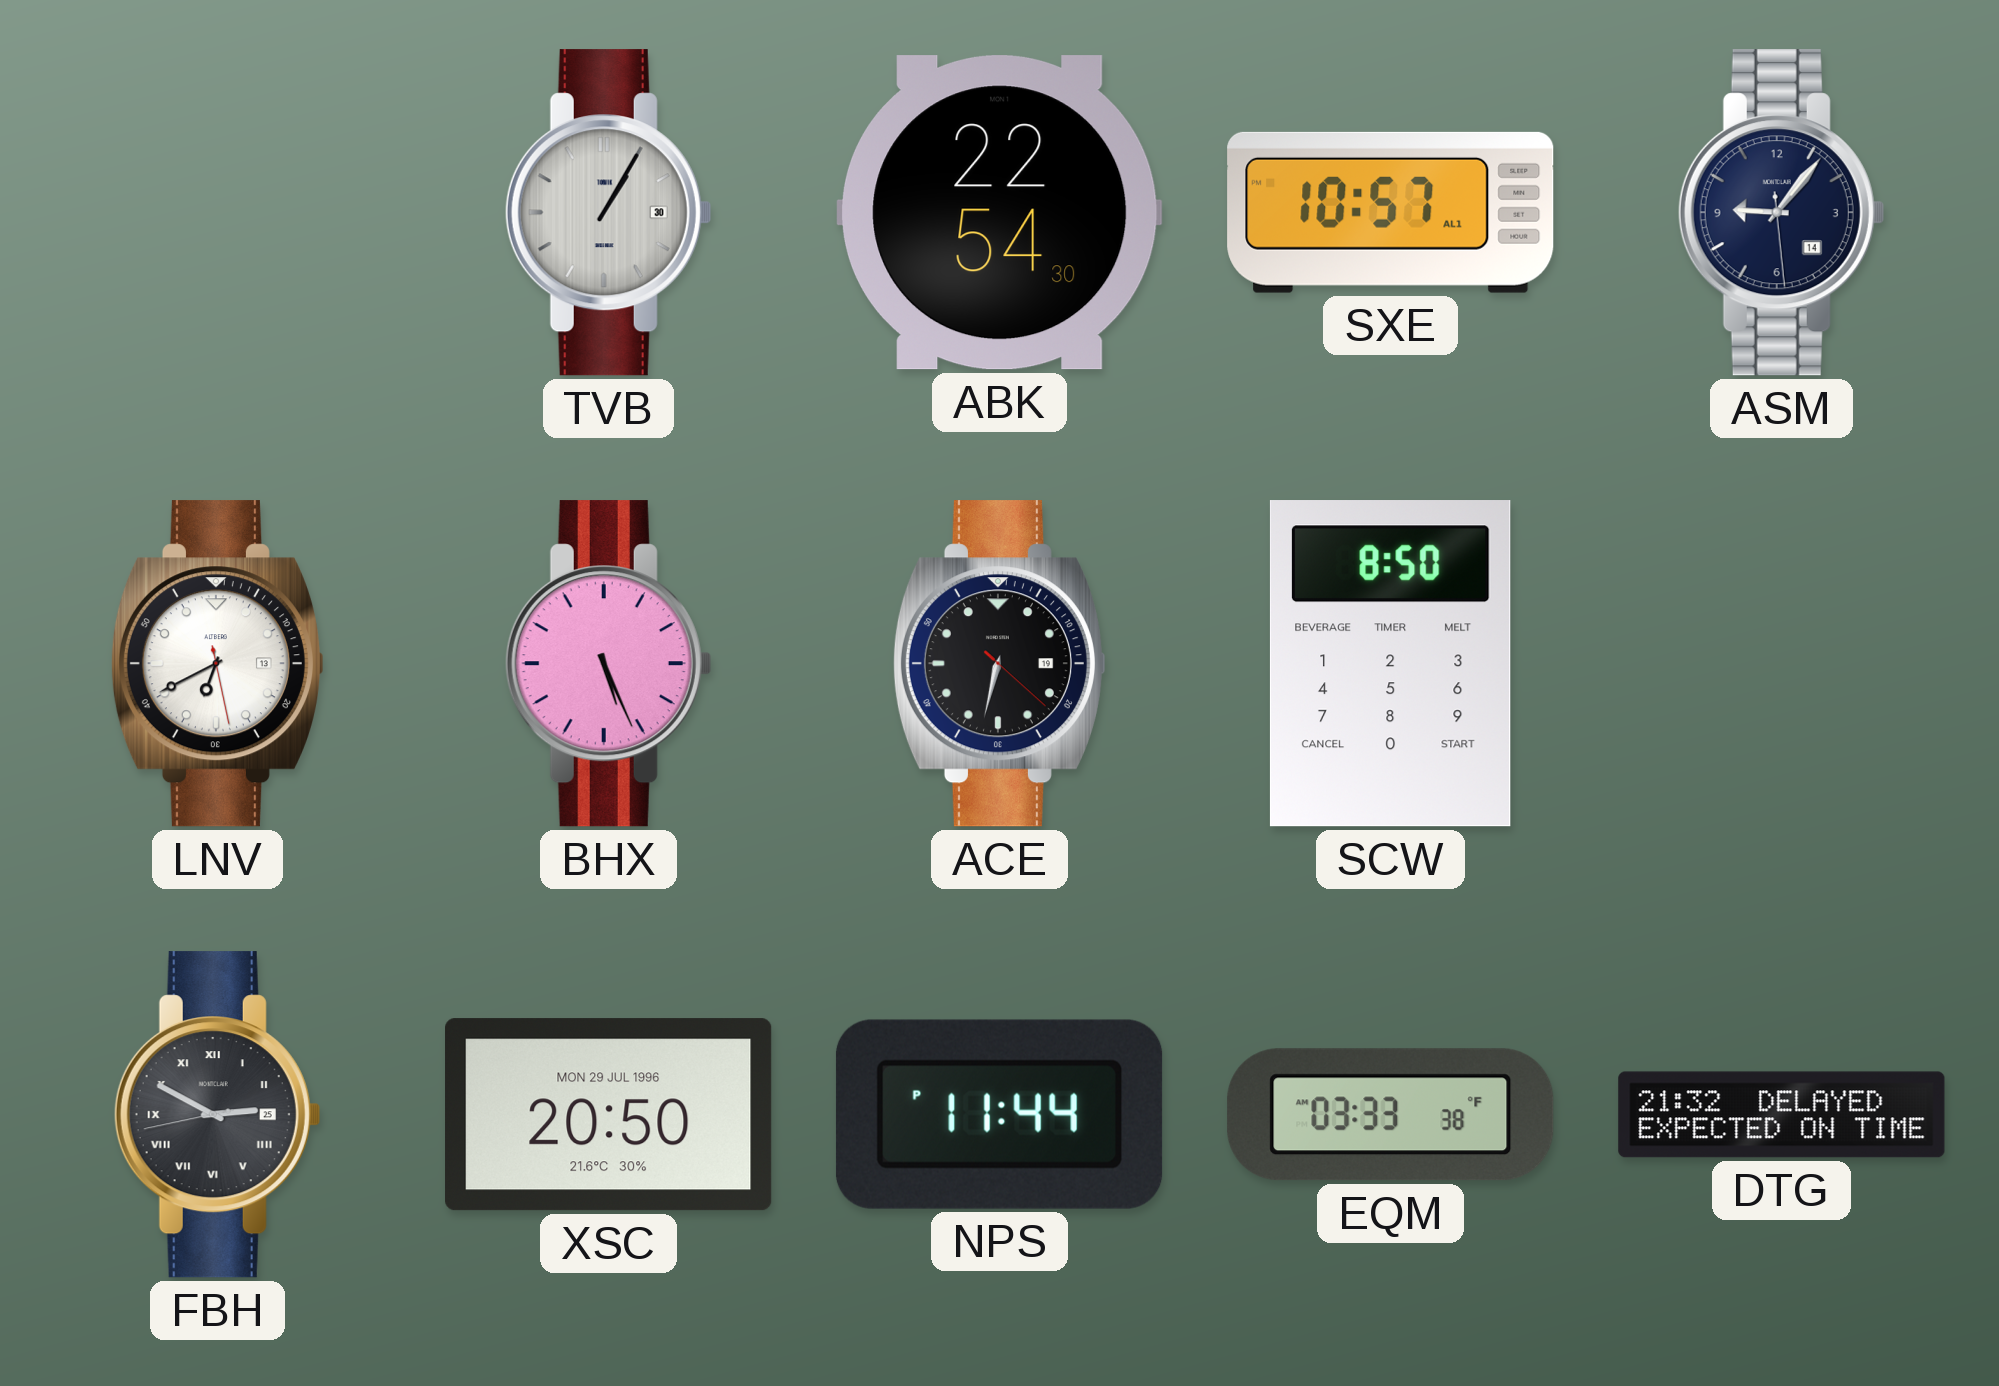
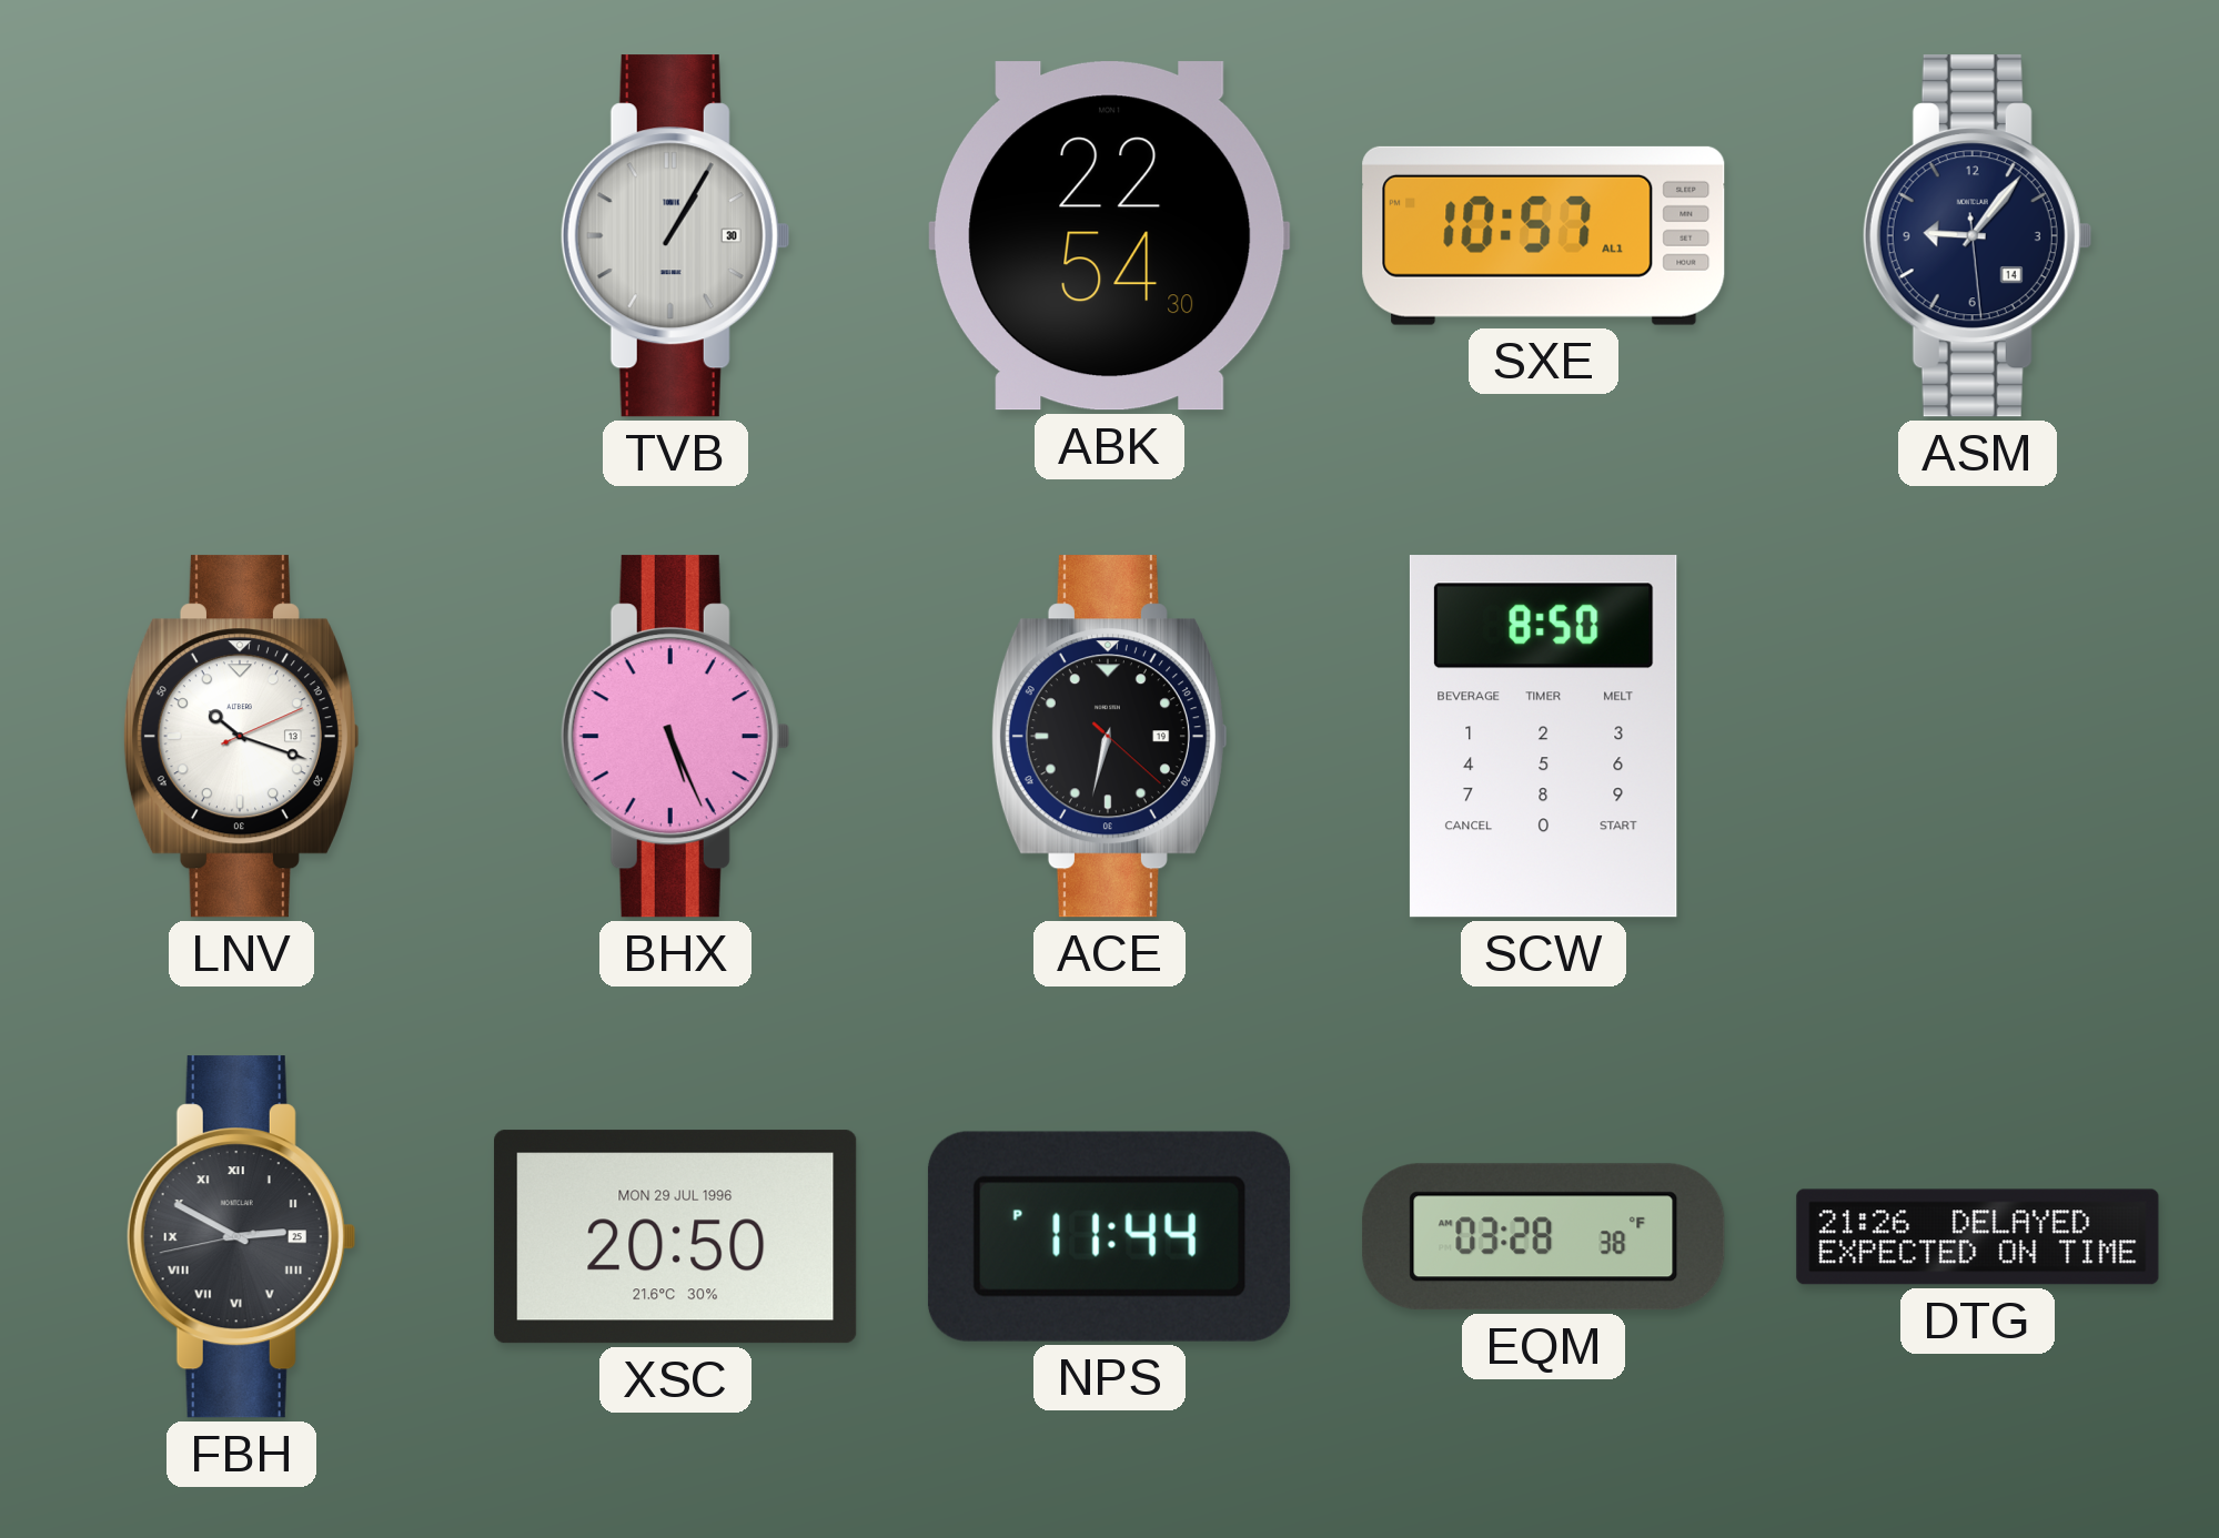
LNV: 6:40 -> 10:18
EQM: 03:33 -> 03:28
DTG: 21:32 -> 21:26
